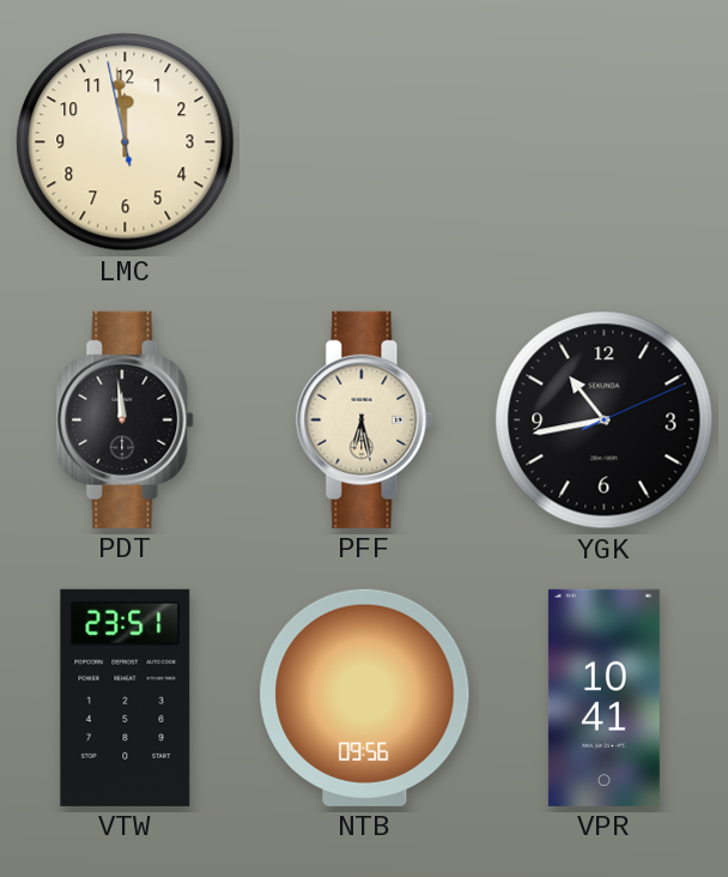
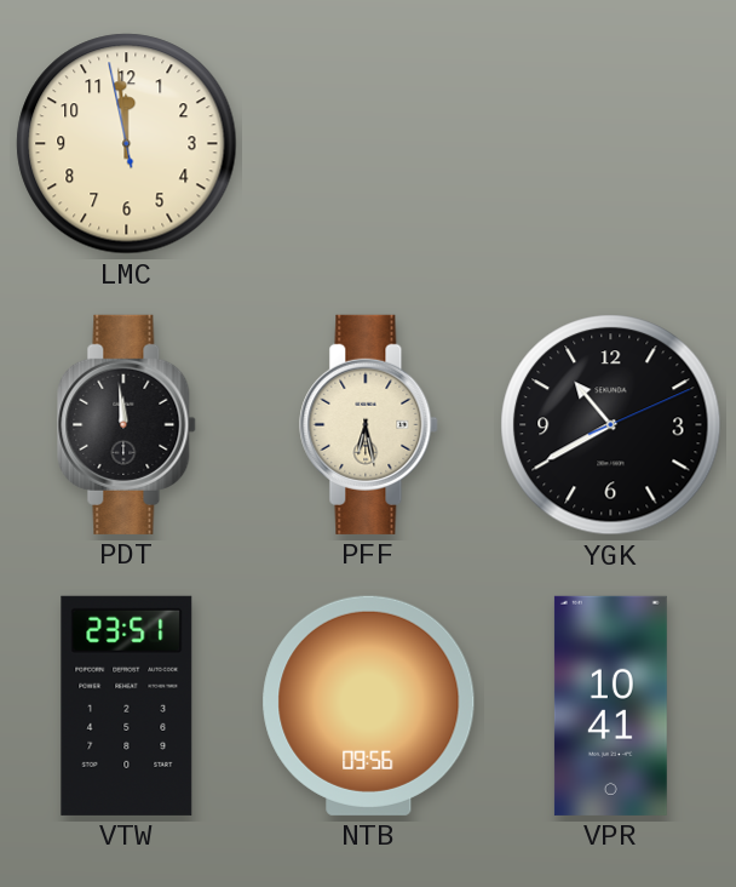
YGK: 10:43 -> 10:40
